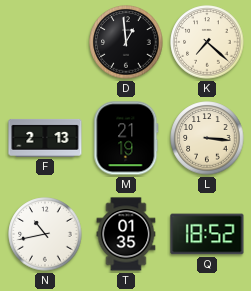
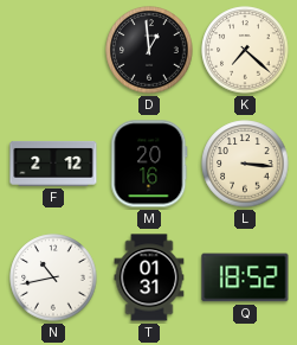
F: 2:13 -> 2:12
M: 21:19 -> 20:16
T: 01:35 -> 01:31
